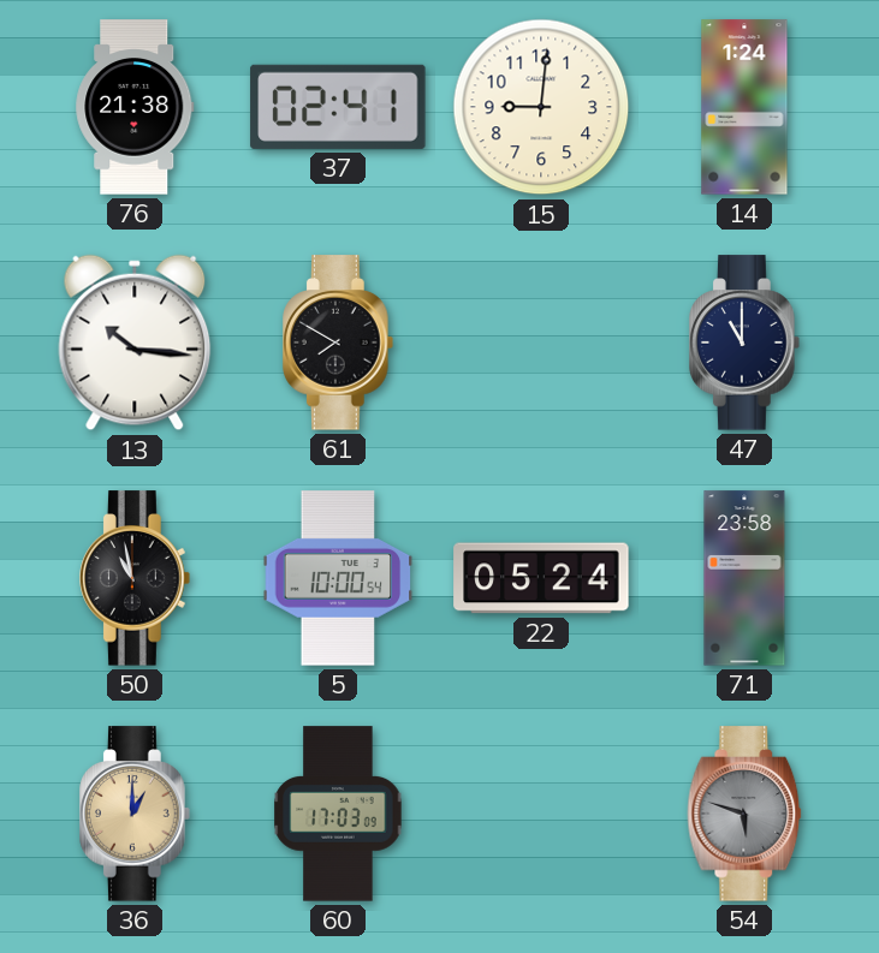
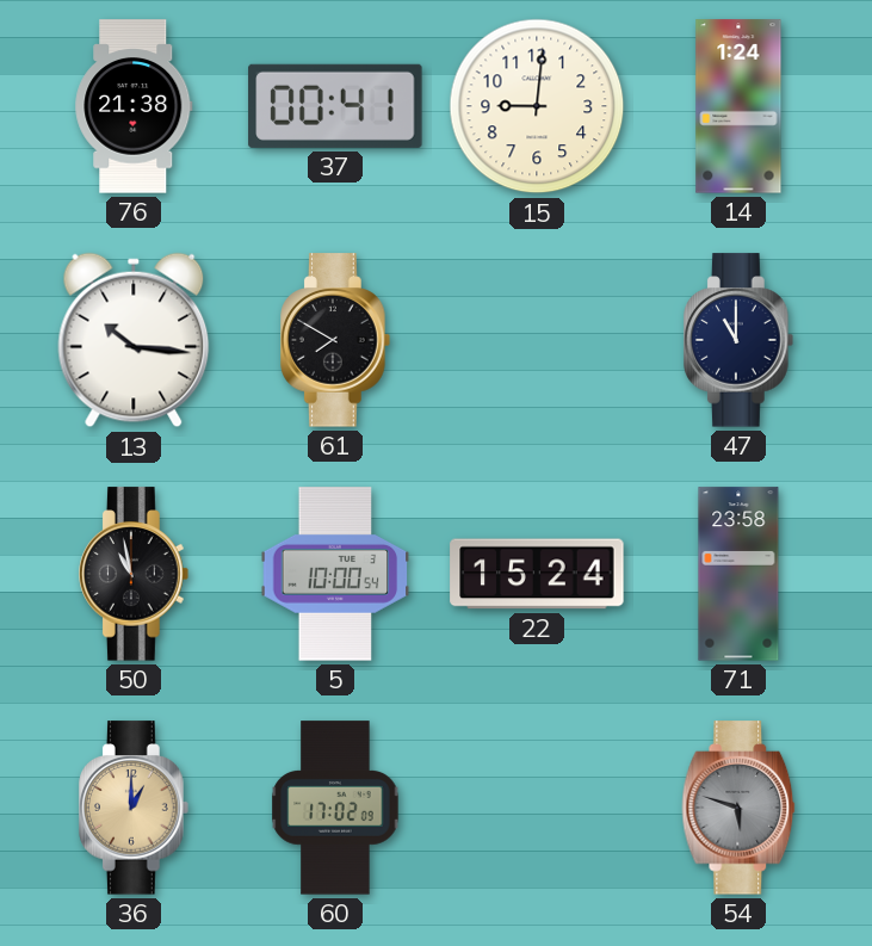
37: 02:41 -> 00:41
22: 05:24 -> 15:24
60: 17:03 -> 17:02
